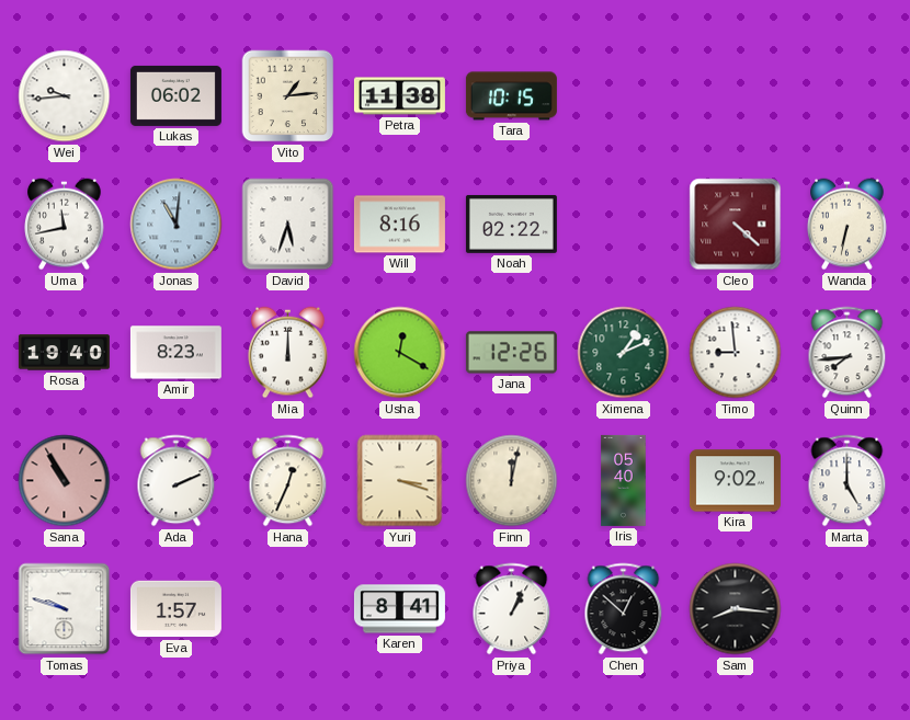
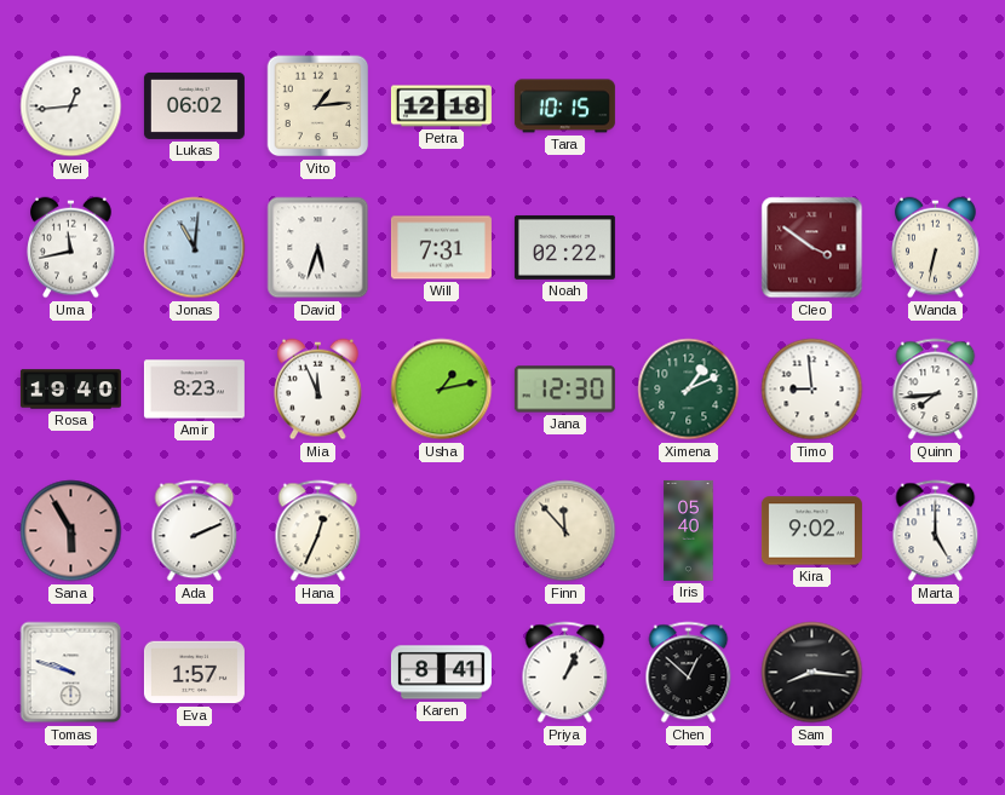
Wei: 9:44 -> 12:44
Petra: 11:38 -> 12:18
Will: 8:16 -> 7:31
Cleo: 4:22 -> 3:51
Mia: 12:00 -> 11:56
Usha: 12:20 -> 1:13
Jana: 12:26 -> 12:30
Sana: 10:55 -> 5:55
Yuri: 3:18 -> none
Finn: 12:02 -> 11:53
